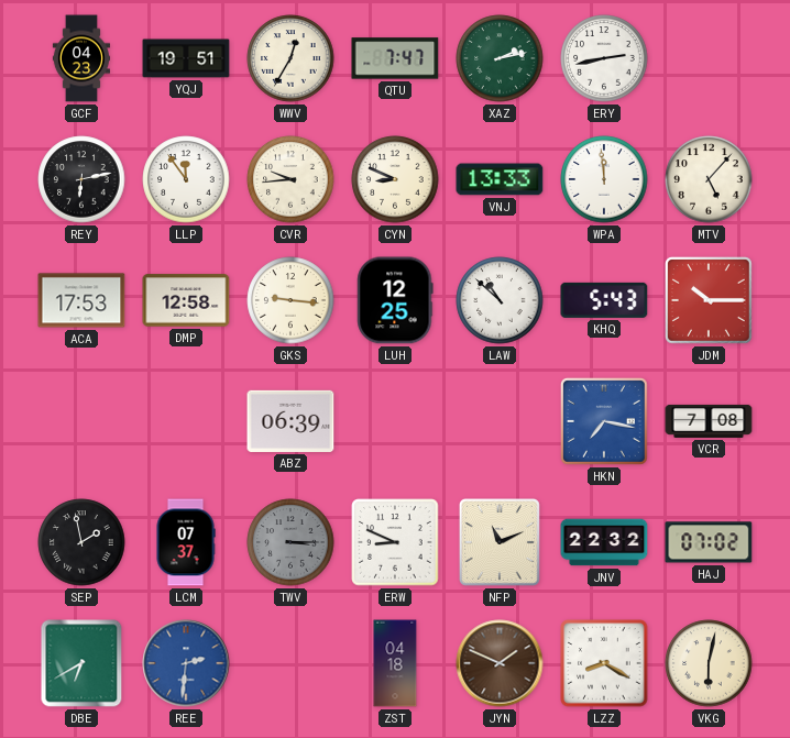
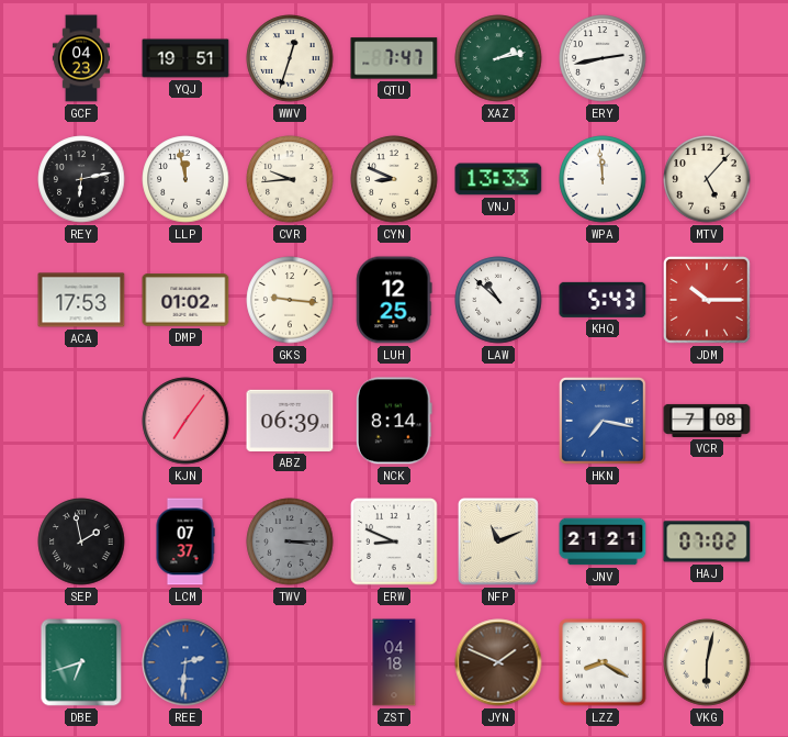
WWV: 12:35 -> 12:33
LLP: 11:54 -> 11:58
DMP: 12:58 -> 01:02
KJN: none -> 7:06
NCK: none -> 8:14
JNV: 22:32 -> 21:21
DBE: 6:40 -> 6:42
